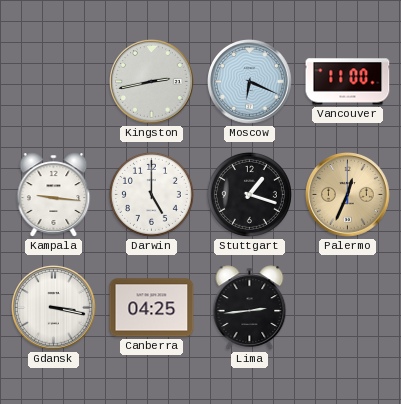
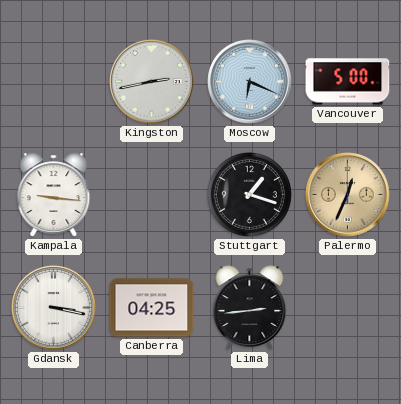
Vancouver: 11:00 -> 5:00
Darwin: 5:00 -> none
